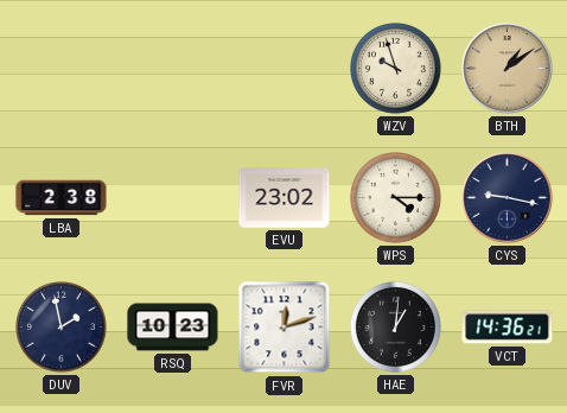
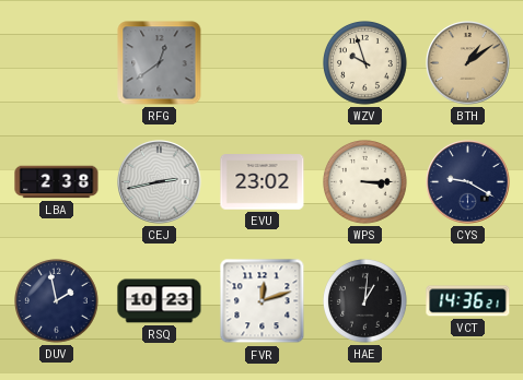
RFG: none -> 12:39
CEJ: none -> 2:43
WPS: 4:15 -> 3:15
CYS: 9:17 -> 9:20
